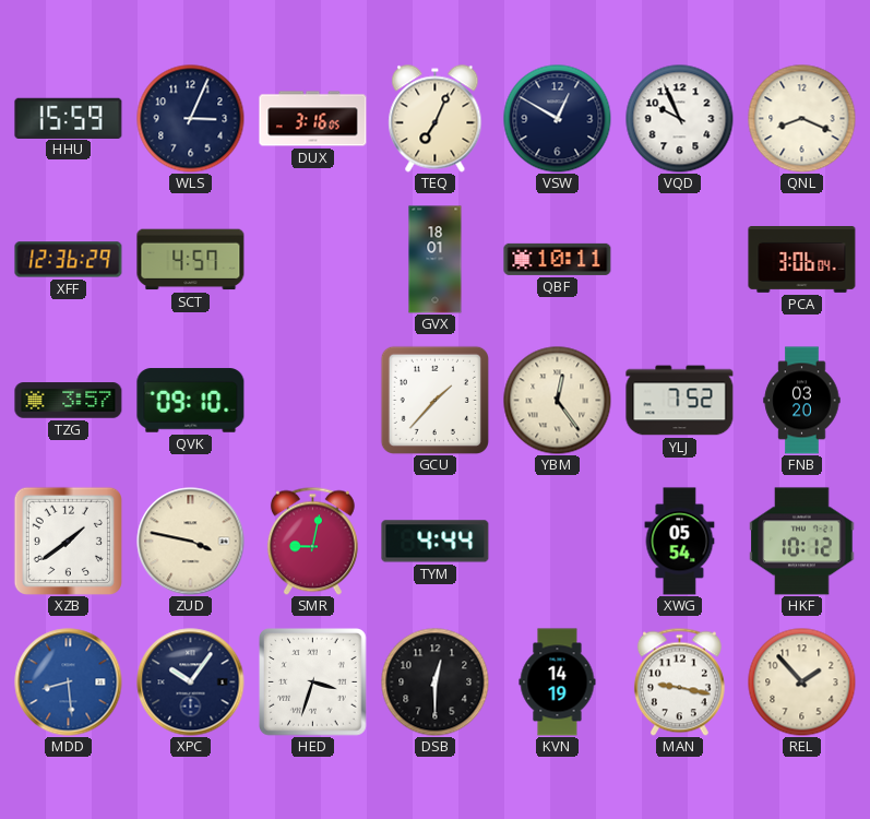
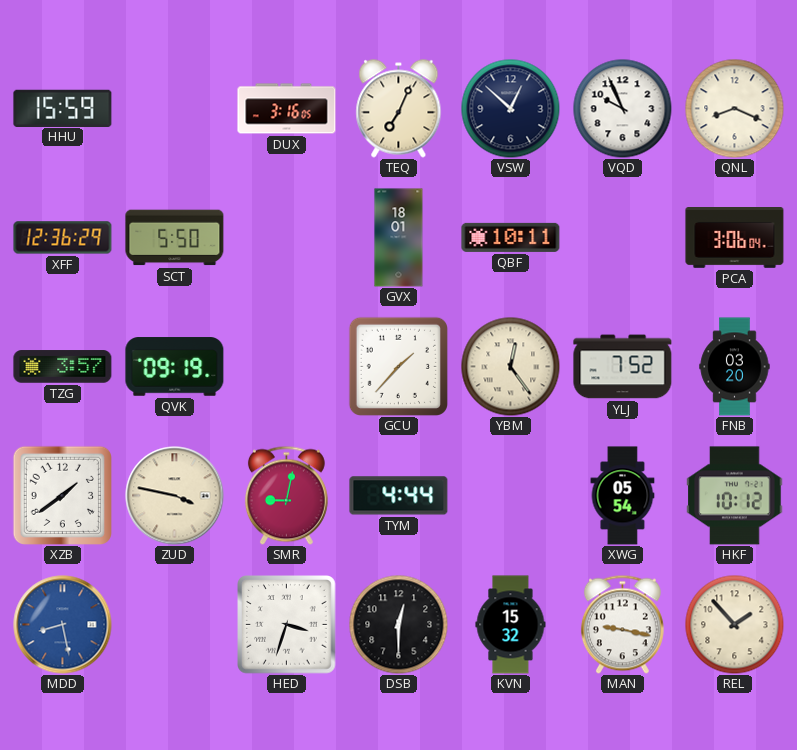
WLS: 3:04 -> none
VSW: 12:50 -> 12:52
SCT: 4:57 -> 5:50
QVK: 09:10 -> 09:19
MDD: 8:29 -> 8:28
XPC: 10:06 -> none
KVN: 14:19 -> 15:32
